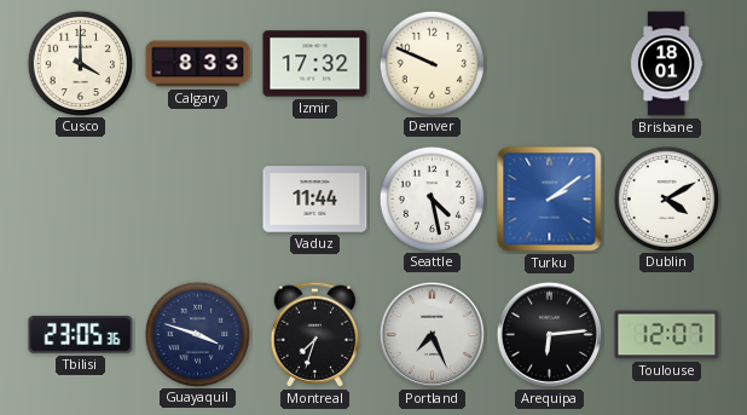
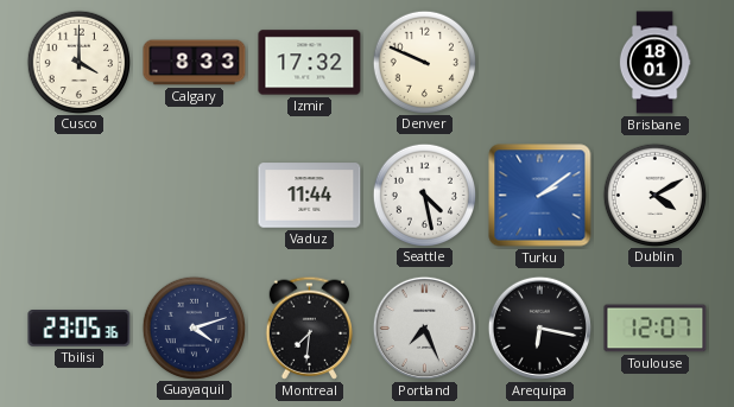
Guayaquil: 3:48 -> 4:12
Montreal: 7:33 -> 7:31
Arequipa: 6:14 -> 6:17
